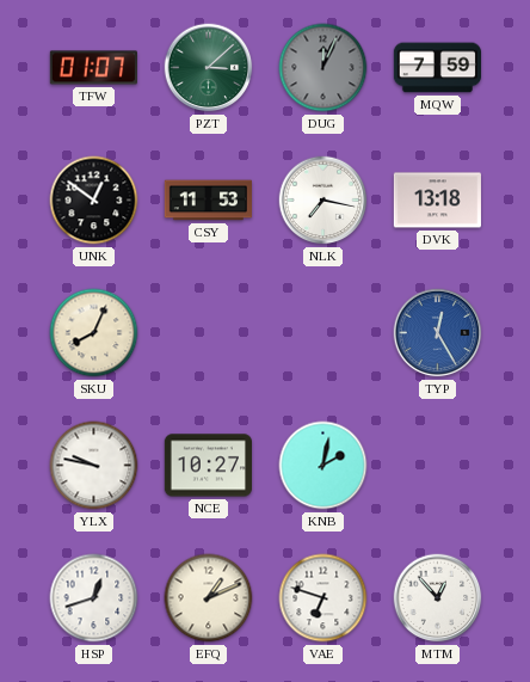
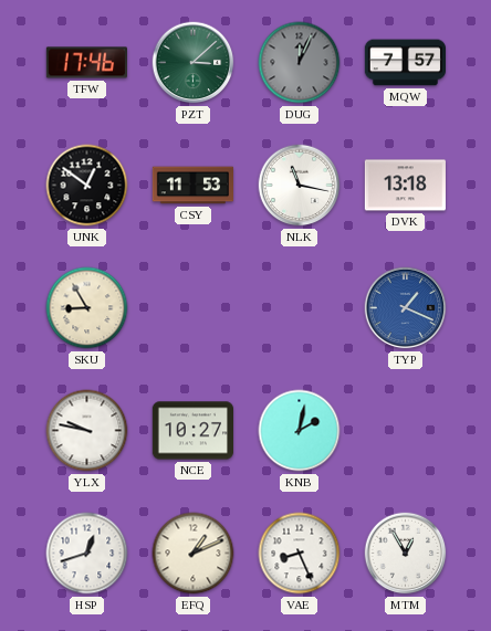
TFW: 01:07 -> 17:46
MQW: 7:59 -> 7:57
NLK: 7:17 -> 11:17
SKU: 8:04 -> 8:55
TYP: 12:25 -> 1:19
VAE: 6:48 -> 8:26
MTM: 12:53 -> 12:55
